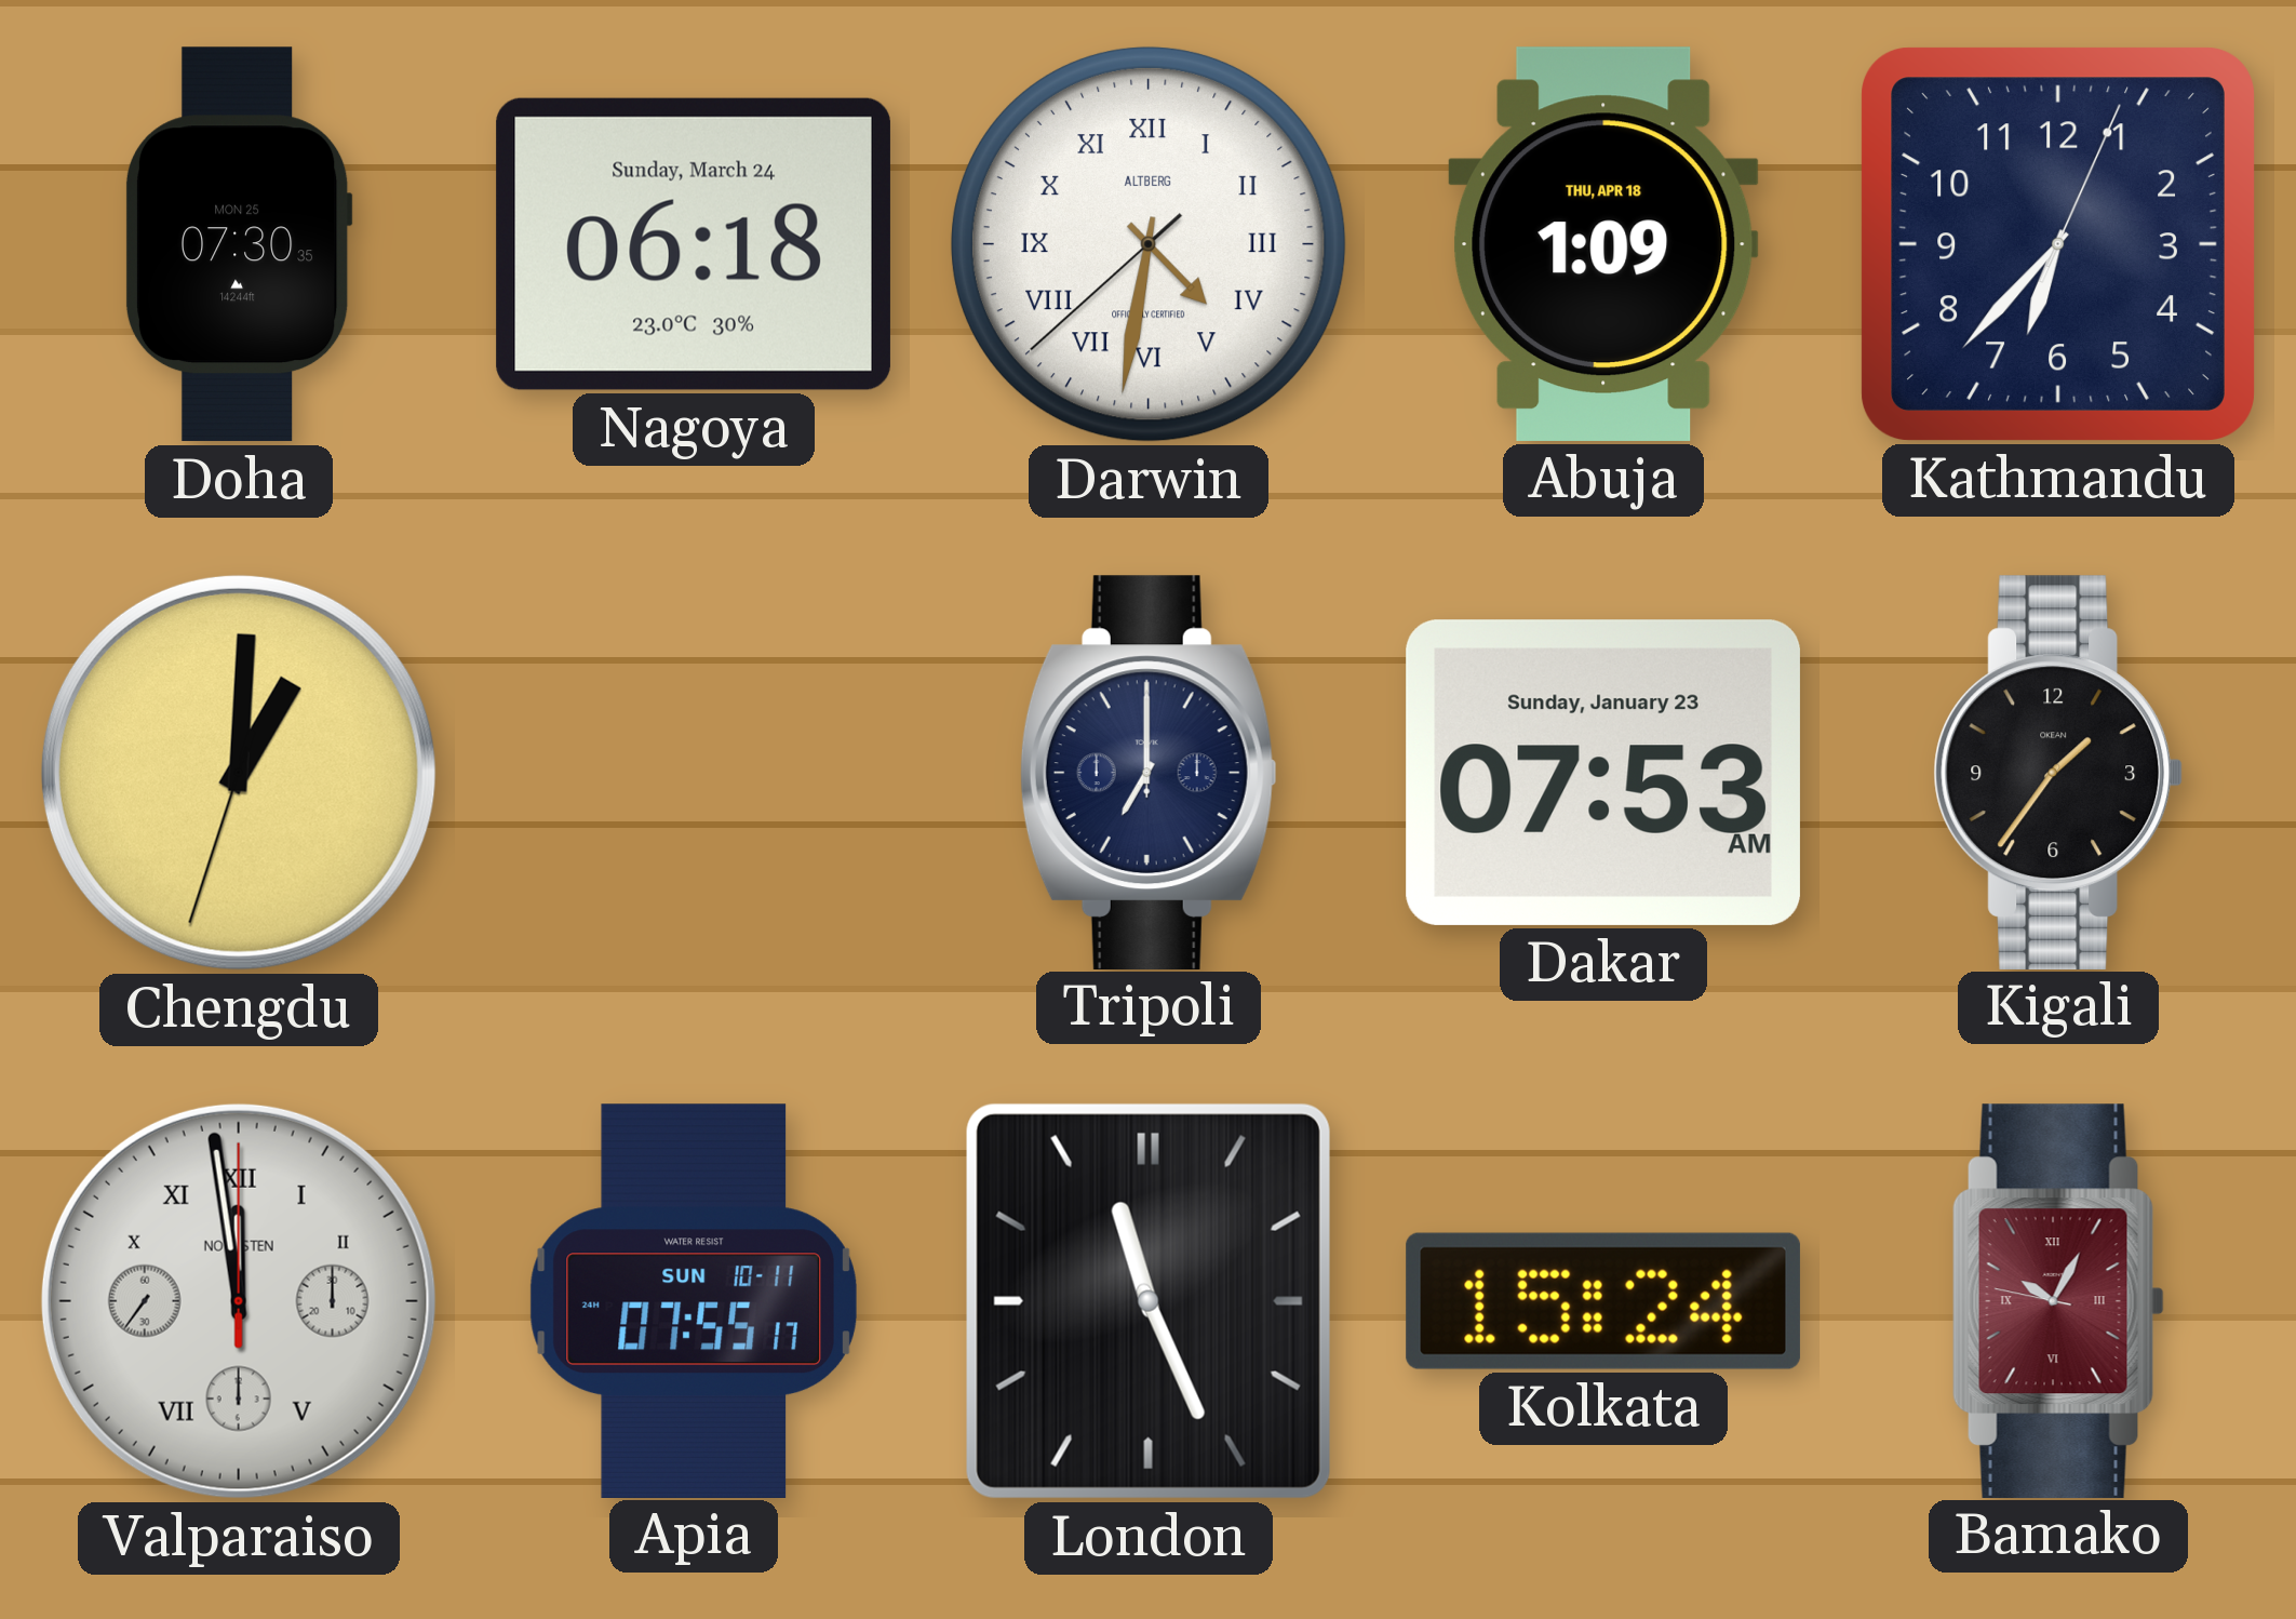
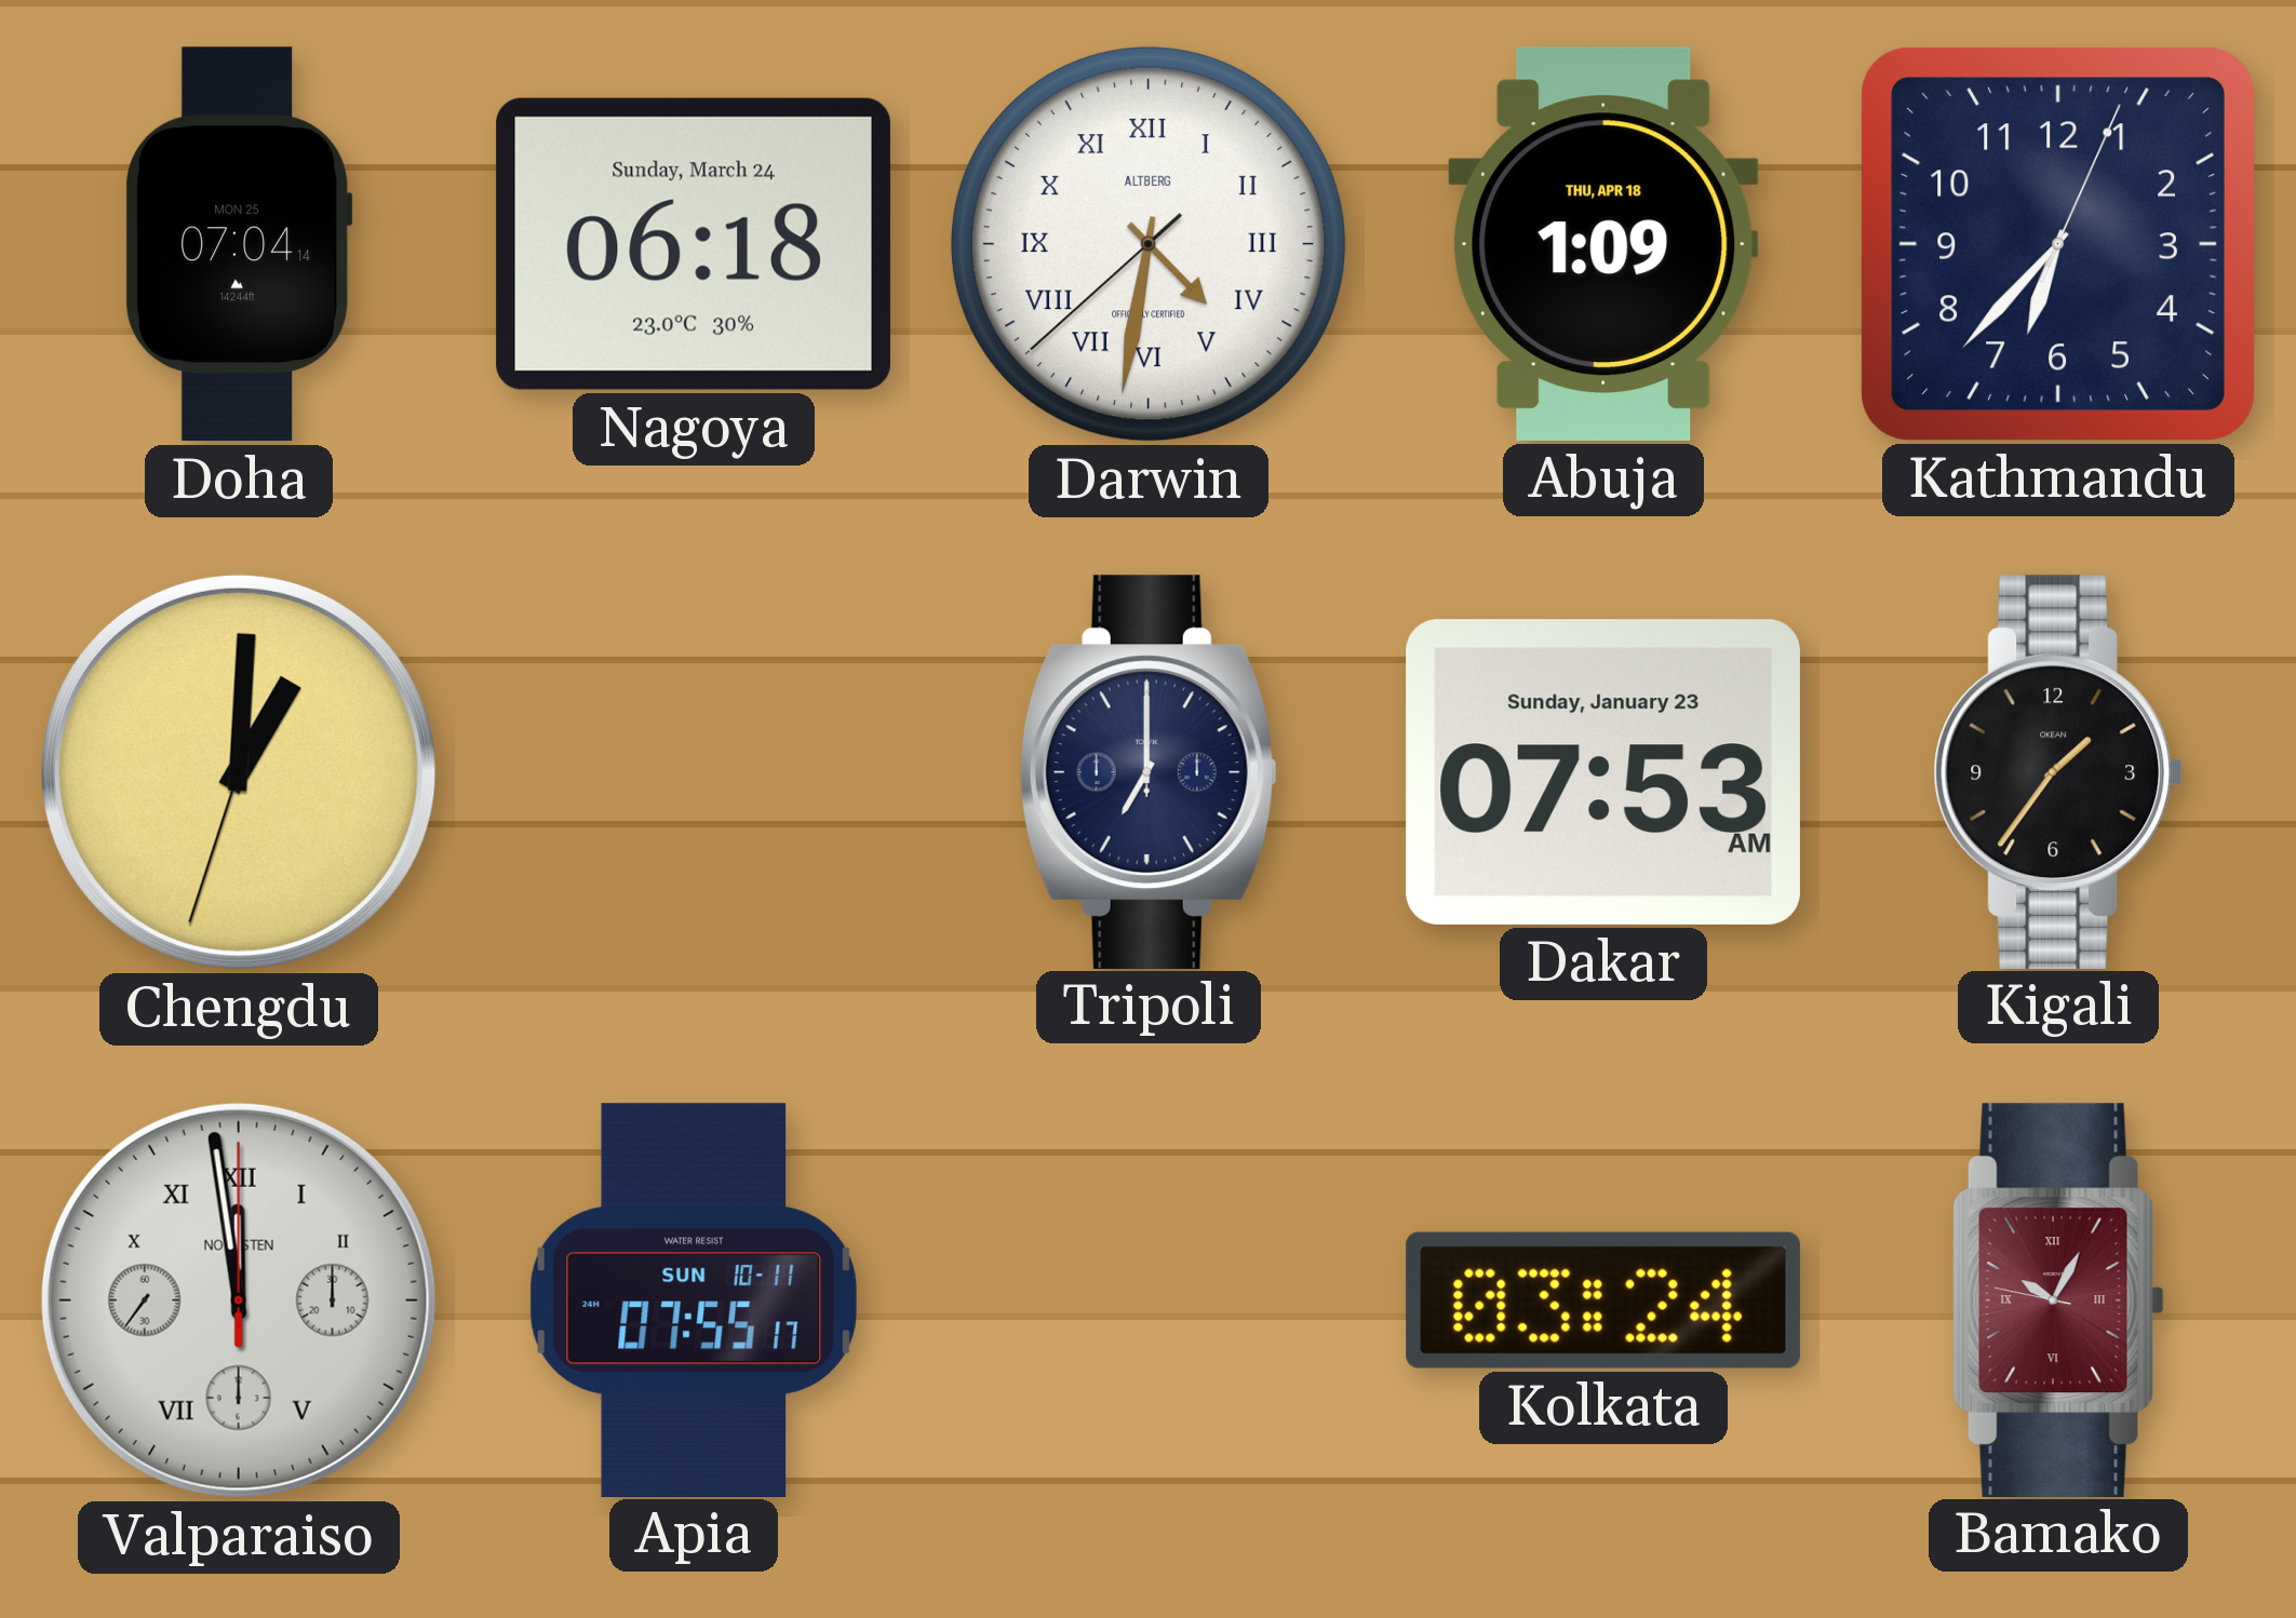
Doha: 07:30 -> 07:04
London: 11:26 -> none
Kolkata: 15:24 -> 03:24
